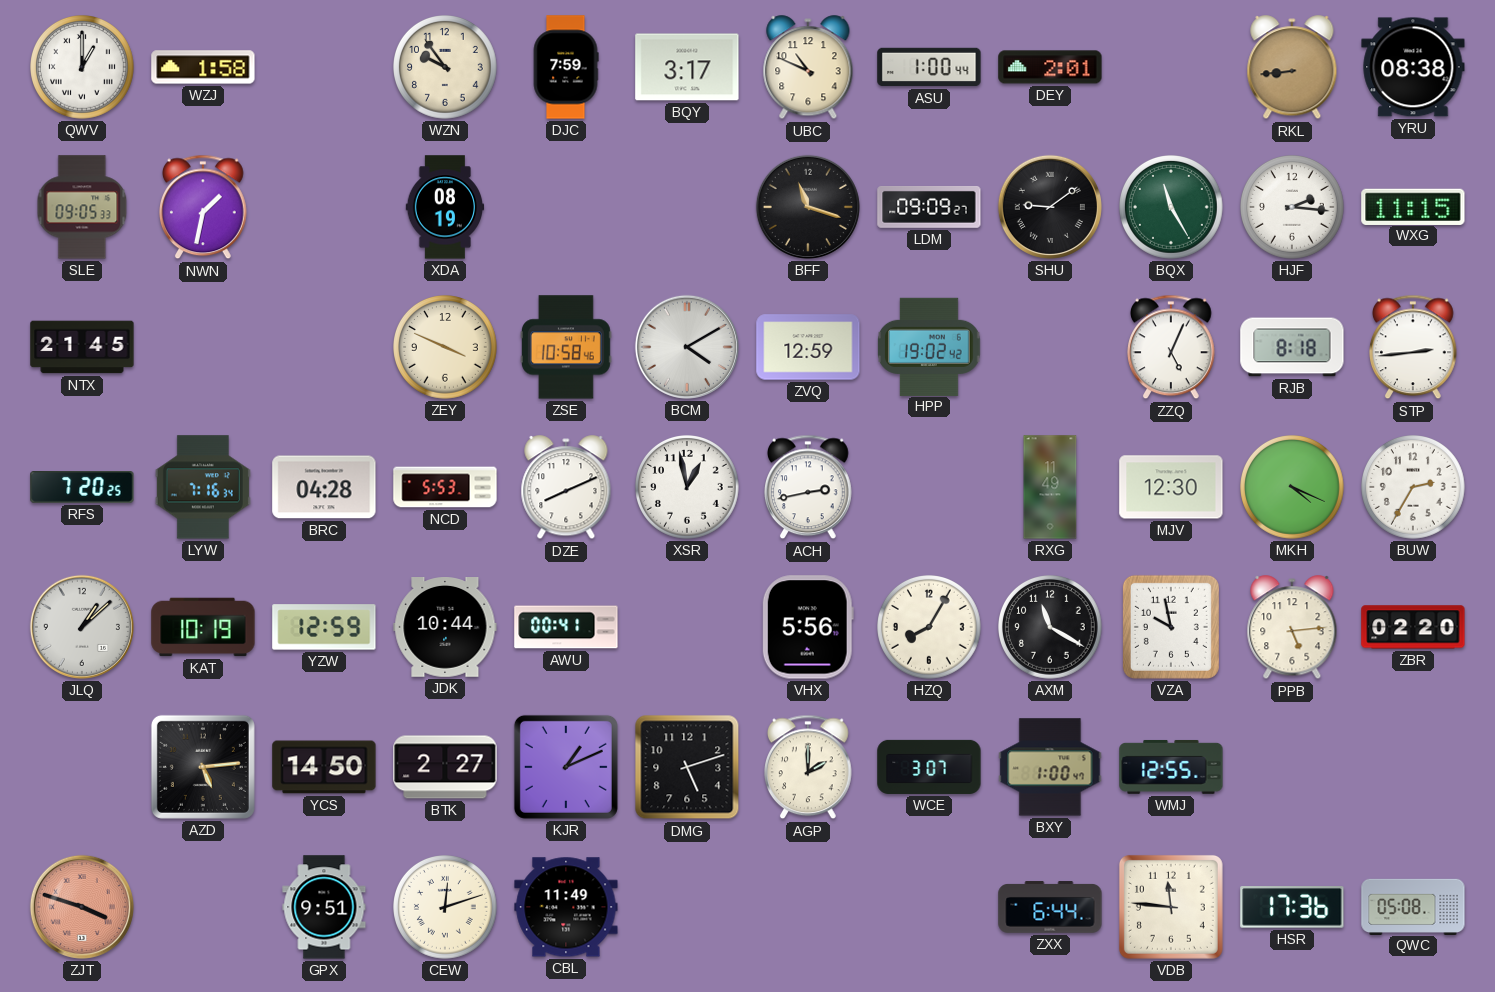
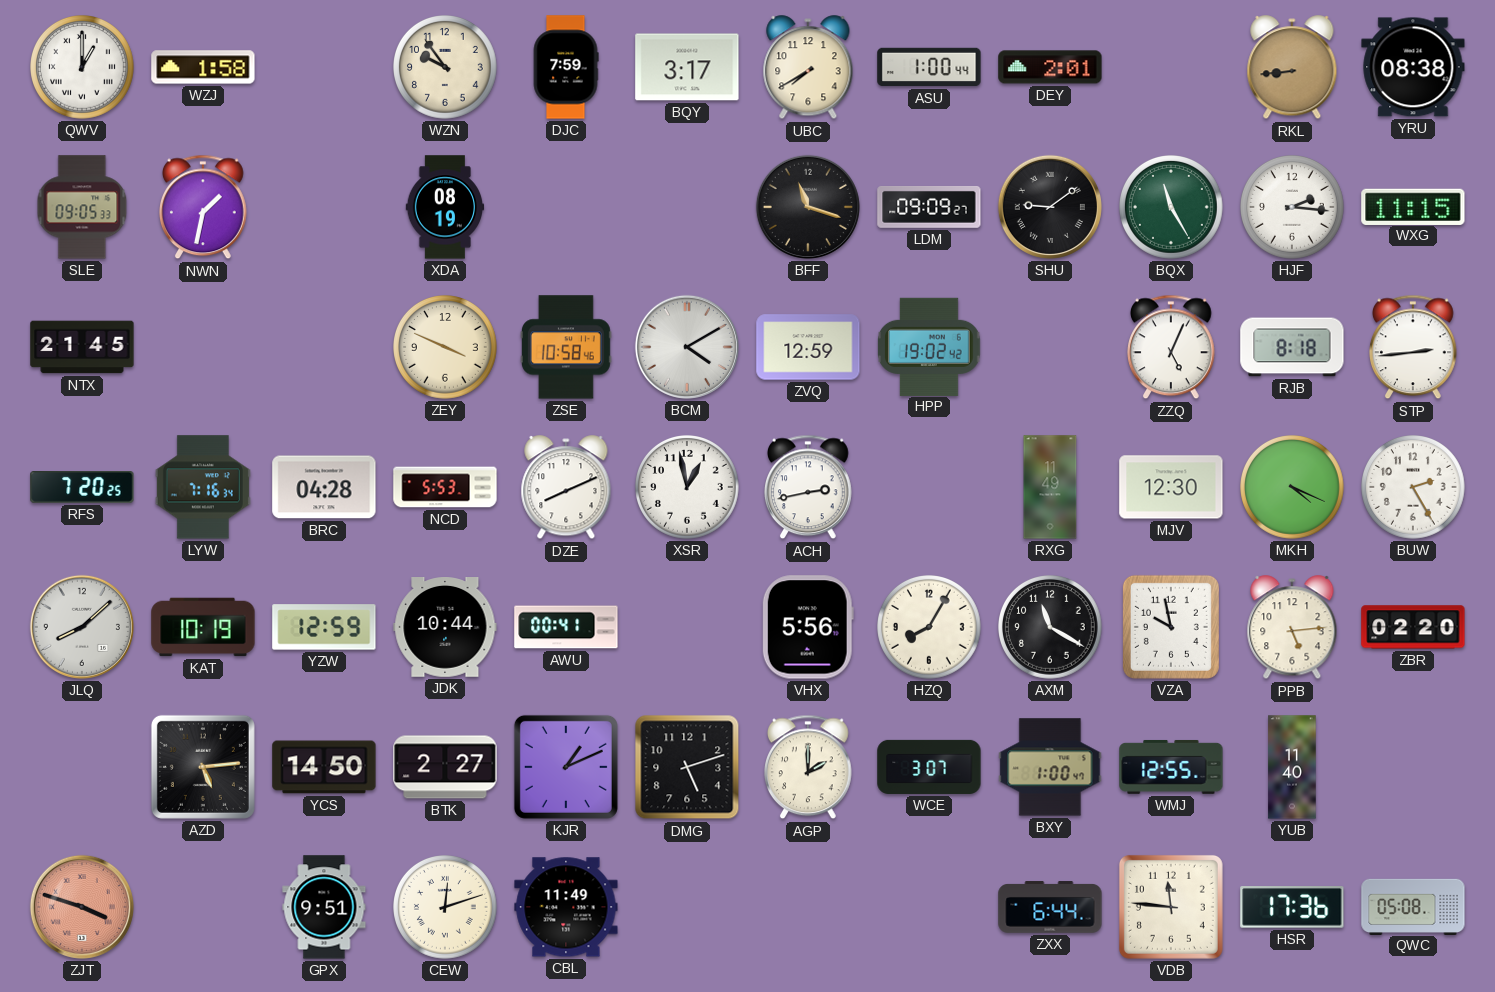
UBC: 10:49 -> 7:40
BUW: 2:35 -> 2:25
JLQ: 1:08 -> 8:08
YUB: none -> 11:40
